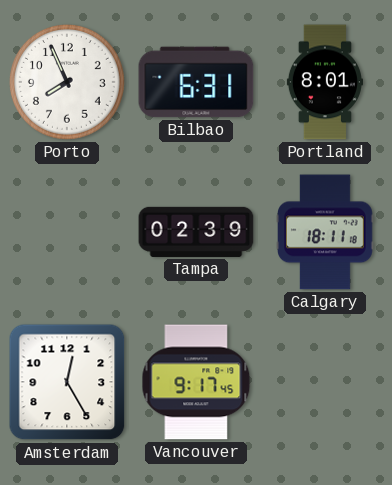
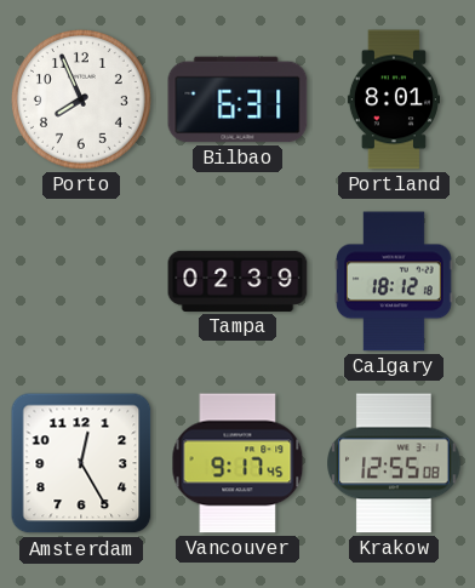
Calgary: 18:11 -> 18:12
Krakow: none -> 12:55
